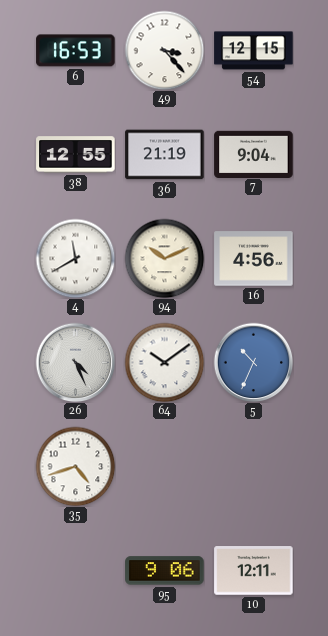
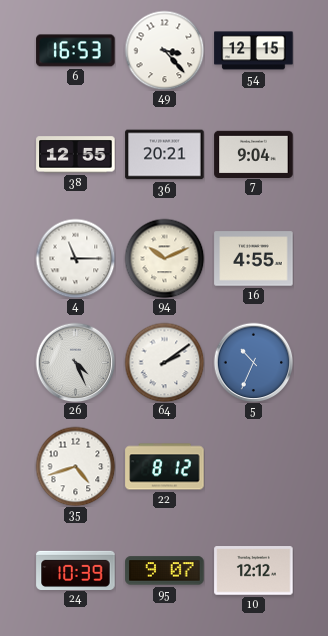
36: 21:19 -> 20:21
4: 11:40 -> 11:15
16: 4:56 -> 4:55
64: 10:09 -> 2:09
22: none -> 8:12
24: none -> 10:39
95: 9:06 -> 9:07
10: 12:11 -> 12:12
